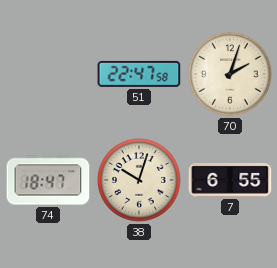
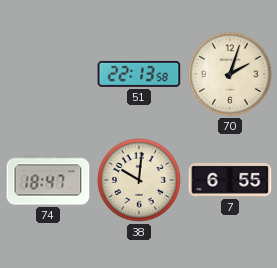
51: 22:47 -> 22:13
38: 10:03 -> 10:01
